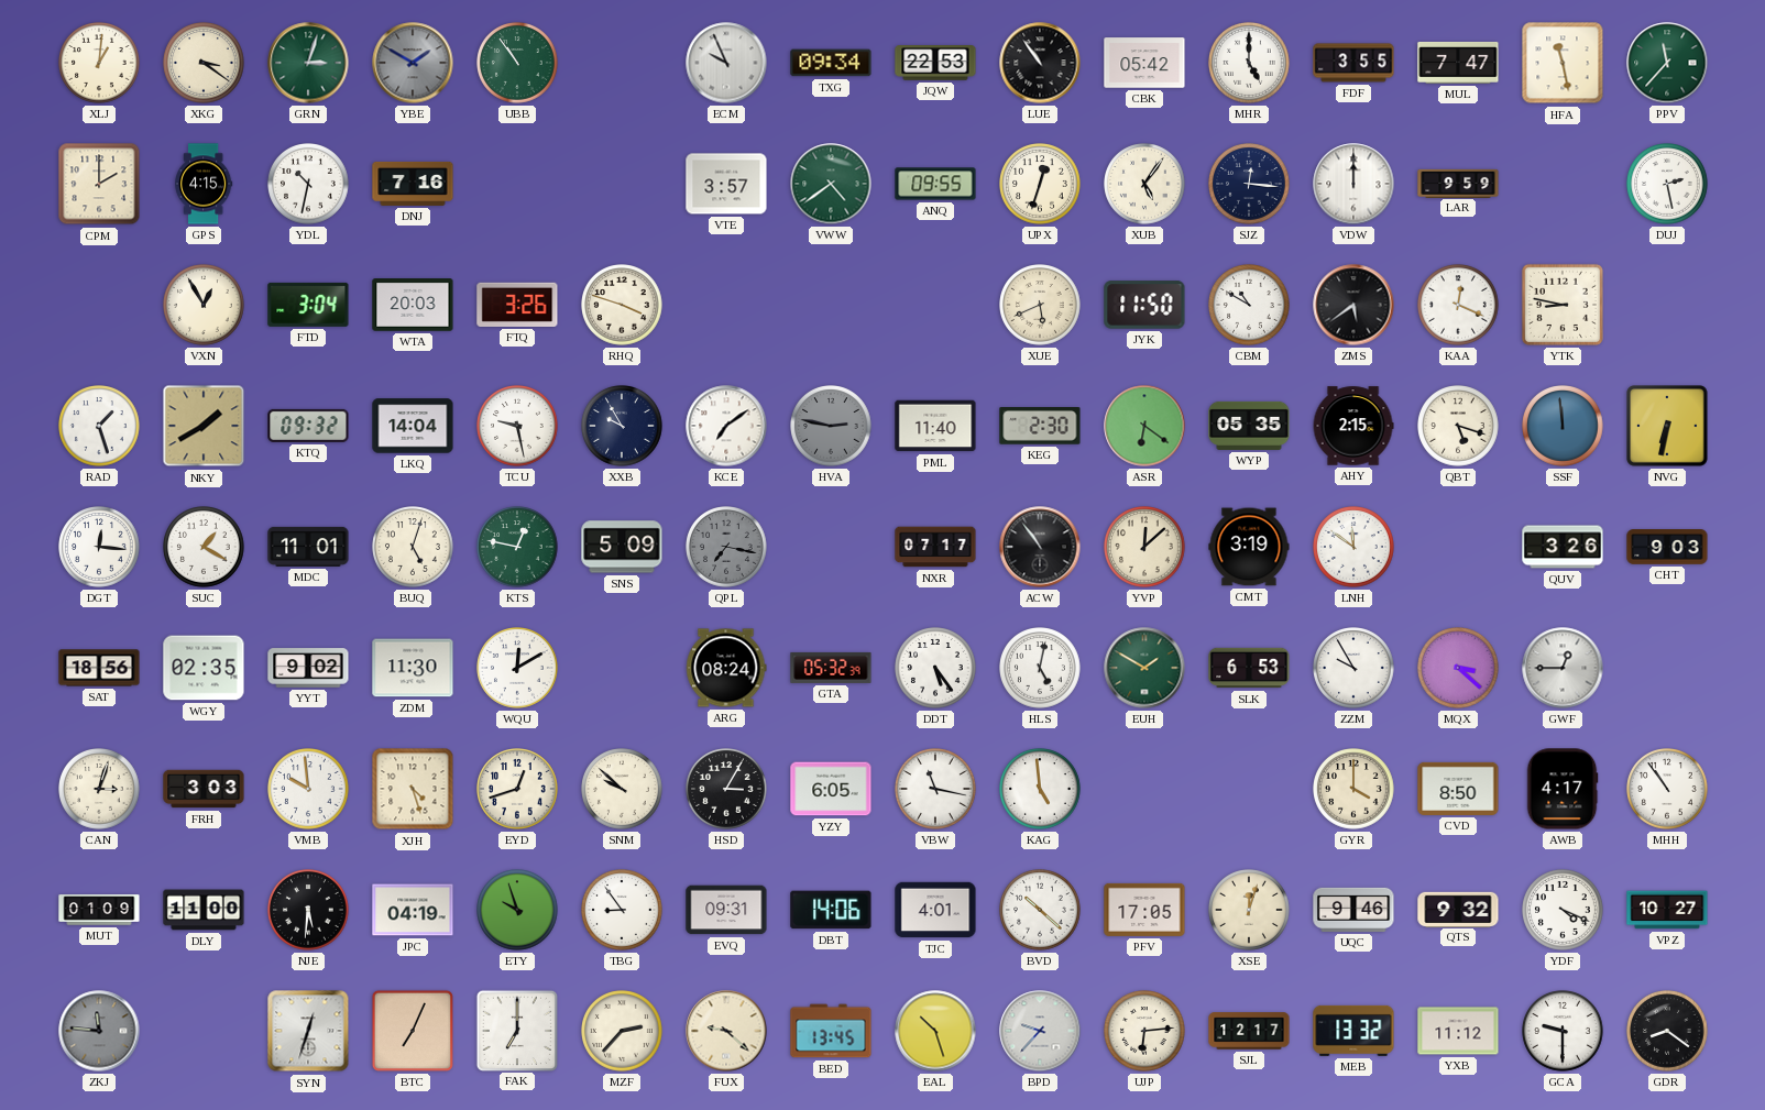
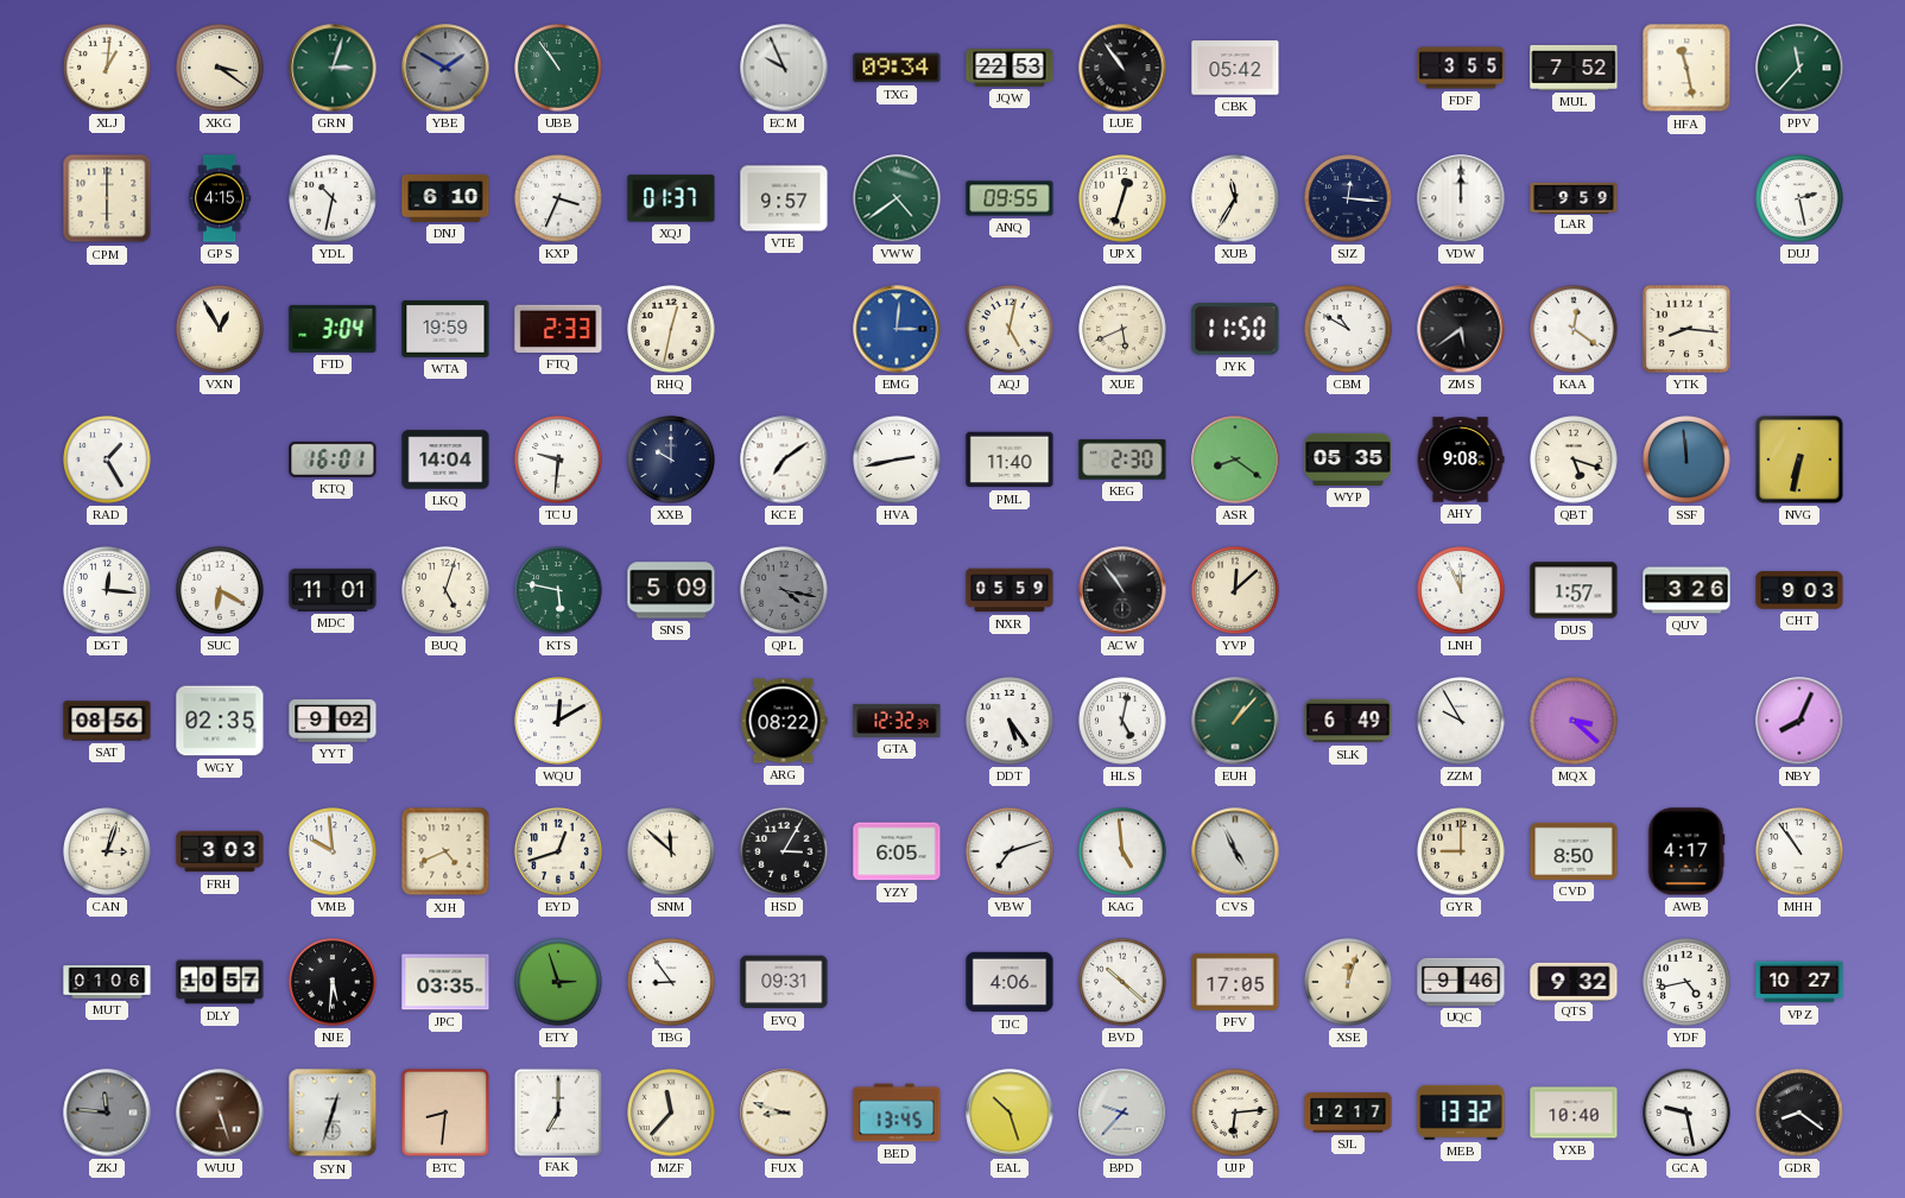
MHR: 5:00 -> none
MUL: 7:47 -> 7:52
CPM: 2:00 -> 6:00
DNJ: 7:16 -> 6:10
KXP: none -> 3:34
XQJ: none -> 01:37
VTE: 3:57 -> 9:57
XUB: 5:06 -> 11:35
WTA: 20:03 -> 19:59
FTQ: 3:26 -> 2:33
RHQ: 3:48 -> 12:32
EMG: none -> 3:01
AQJ: none -> 5:02
KAA: 12:19 -> 12:21
YTK: 8:47 -> 8:16
RAD: 1:27 -> 1:25
NKY: 1:40 -> none
KTQ: 09:32 -> 16:01
TCU: 9:28 -> 9:31
XXB: 9:55 -> 10:00
HVA: 2:47 -> 2:43
HVA dial: grey -> white
ASR: 6:21 -> 8:21
AHY: 2:15 -> 9:08
SUC: 1:20 -> 6:20
KTS: 12:47 -> 5:47
QPL: 7:17 -> 4:17
NXR: 07:17 -> 05:59
CMT: 3:19 -> none
LNH: 11:51 -> 11:56
DUS: none -> 1:57
SAT: 18:56 -> 08:56
ZDM: 11:30 -> none
ARG: 08:24 -> 08:22
GTA: 05:32 -> 12:32
EUH: 1:50 -> 1:07
SLK: 6:53 -> 6:49
GWF: 12:45 -> none
NBY: none -> 8:04
XJH: 4:27 -> 4:41
SNM: 9:52 -> 11:52
VBW: 11:17 -> 7:12
CVS: none -> 4:56
GYR: 4:00 -> 9:00
MUT: 01:09 -> 01:06
DLY: 11:00 -> 10:57
JPC: 04:19 -> 03:35
ETY: 9:57 -> 2:57
DBT: 14:06 -> none
TJC: 4:01 -> 4:06
YDF: 4:19 -> 4:43
WUU: none -> 5:27
BTC: 7:04 -> 8:31
MZF: 2:37 -> 11:37
FUX: 9:22 -> 8:48
YXB: 11:12 -> 10:40
GCA: 9:30 -> 9:28
